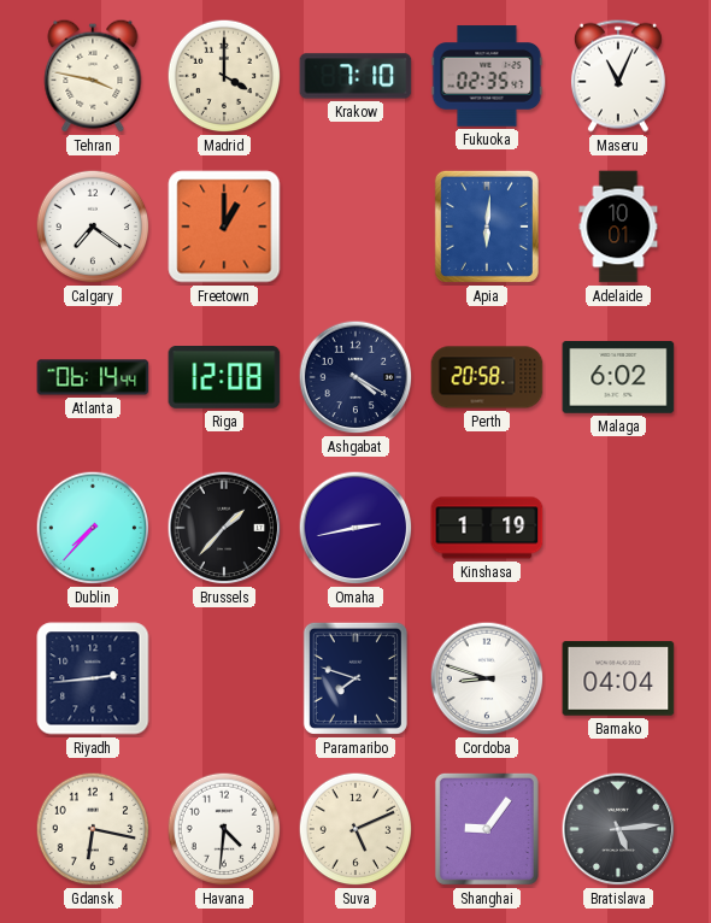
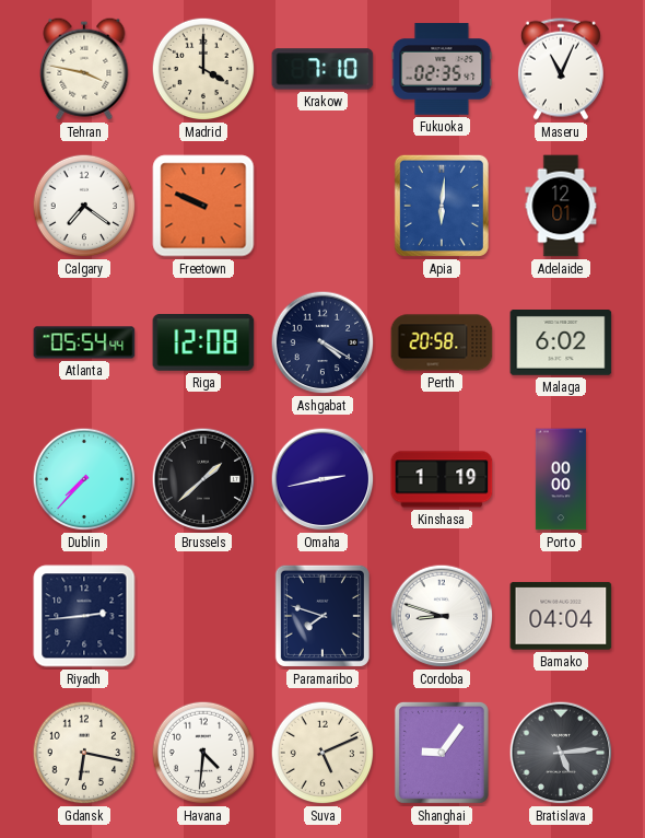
Freetown: 1:00 -> 9:49
Adelaide: 10:01 -> 12:01
Atlanta: 06:14 -> 05:54
Brussels: 1:37 -> 1:38
Porto: none -> 00:00
